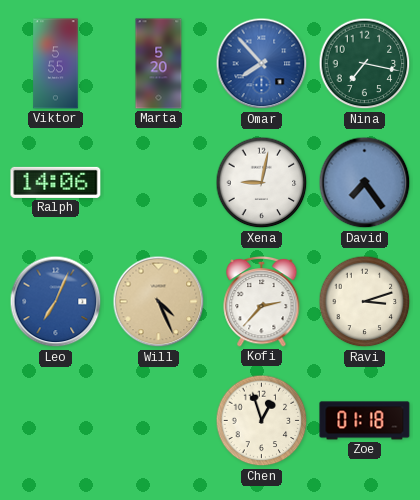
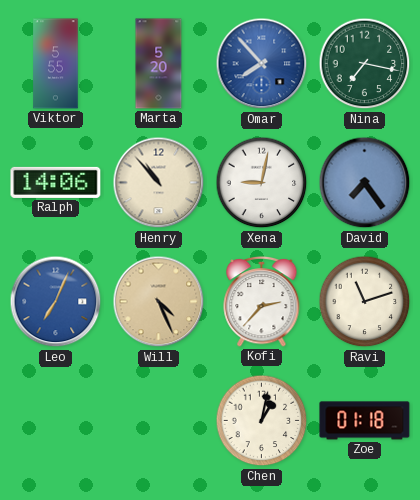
Henry: none -> 10:53
Ravi: 3:12 -> 11:12
Chen: 12:57 -> 1:02
